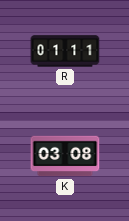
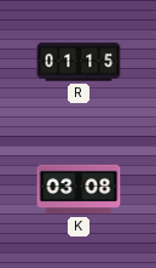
R: 01:11 -> 01:15
